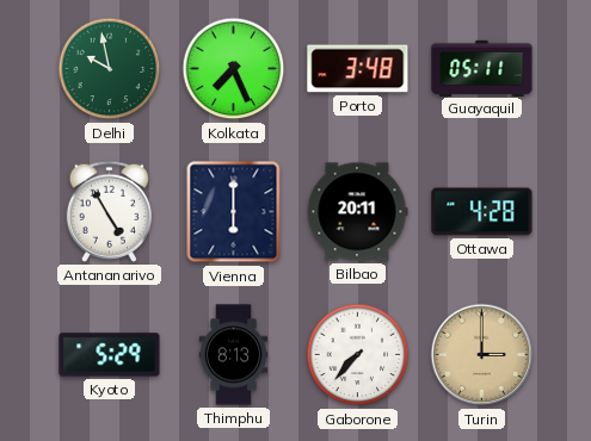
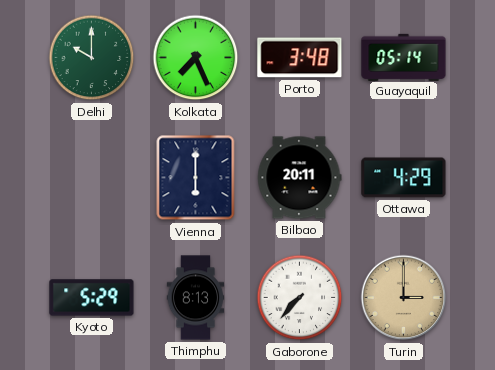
Delhi: 9:58 -> 10:00
Guayaquil: 05:11 -> 05:14
Antananarivo: 4:55 -> none
Ottawa: 4:28 -> 4:29
